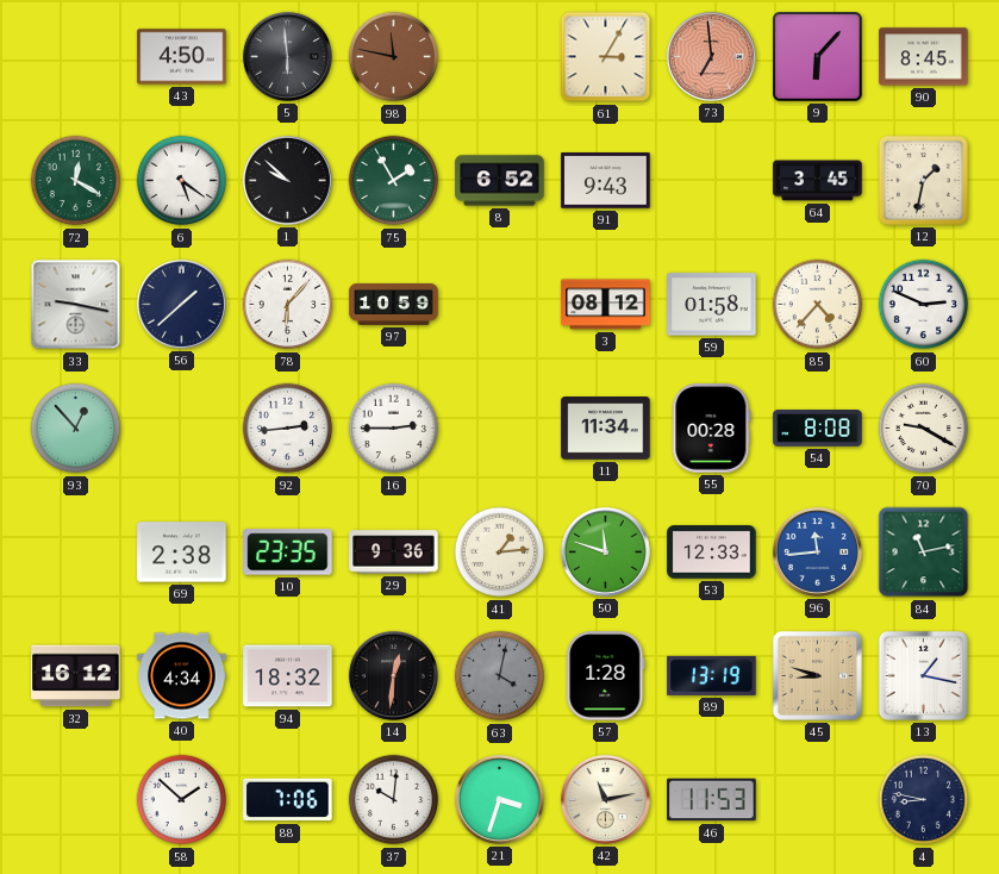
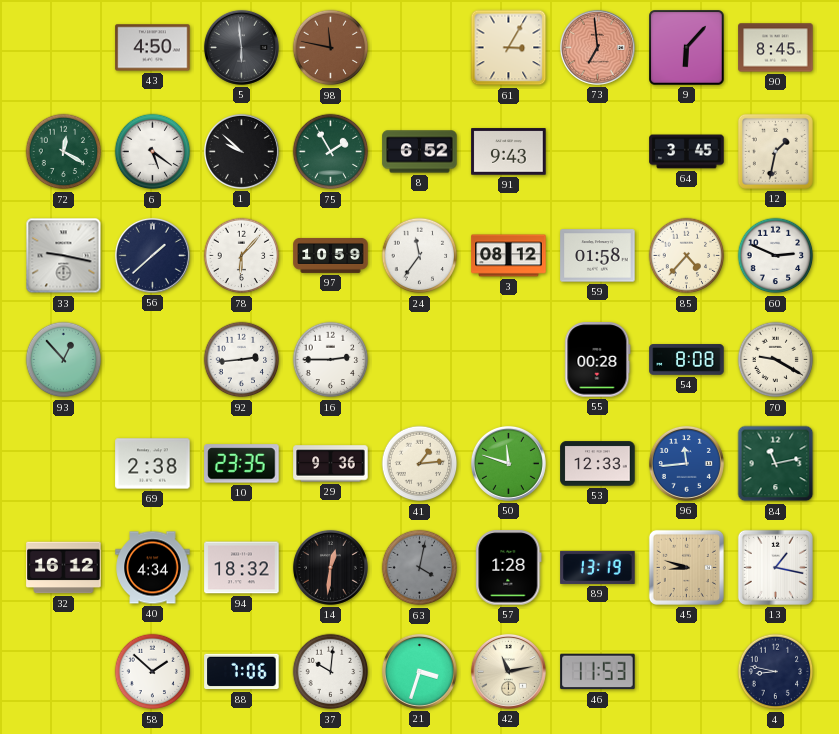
24: none -> 11:36
11: 11:34 -> none
